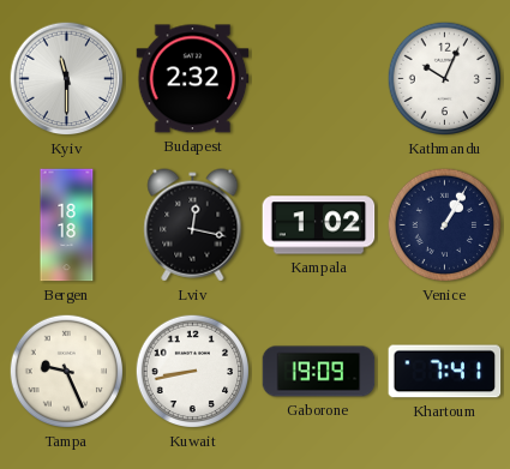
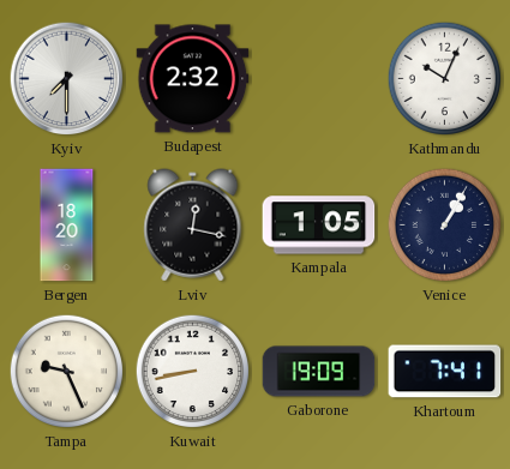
Kyiv: 11:30 -> 7:30
Bergen: 18:18 -> 18:20
Kampala: 1:02 -> 1:05
